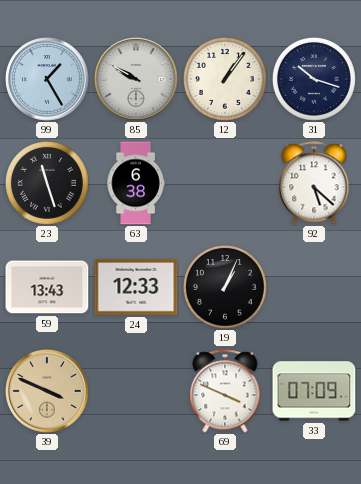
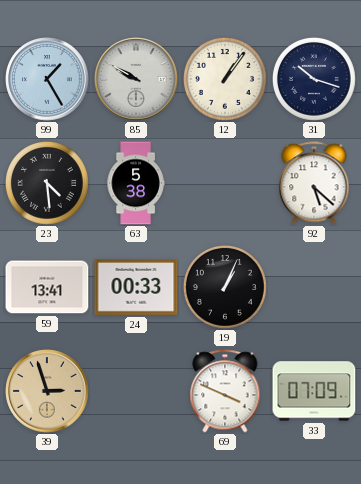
23: 11:27 -> 4:29
63: 6:38 -> 5:38
59: 13:43 -> 13:41
24: 12:33 -> 00:33
39: 3:49 -> 2:57
